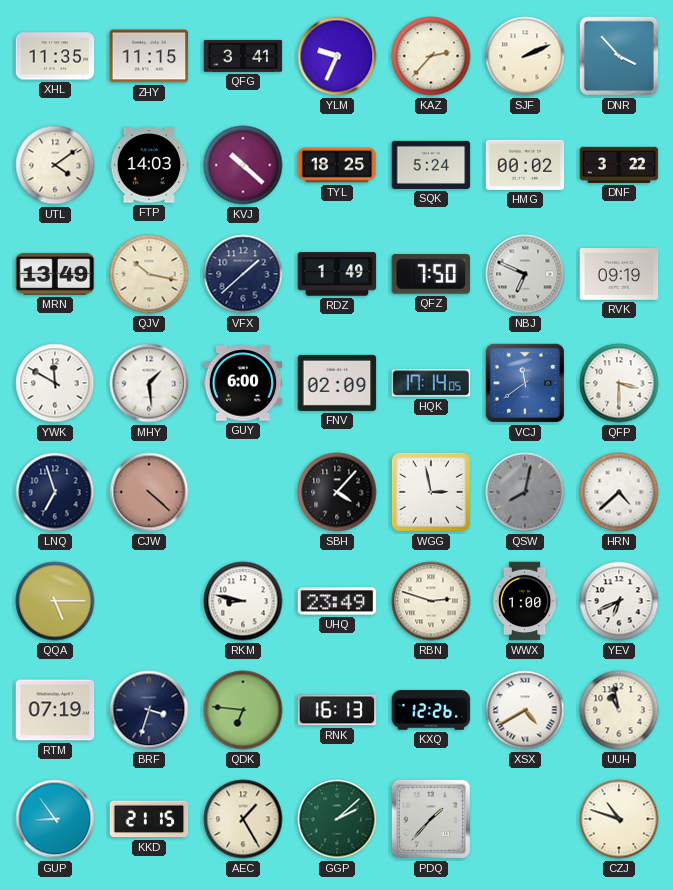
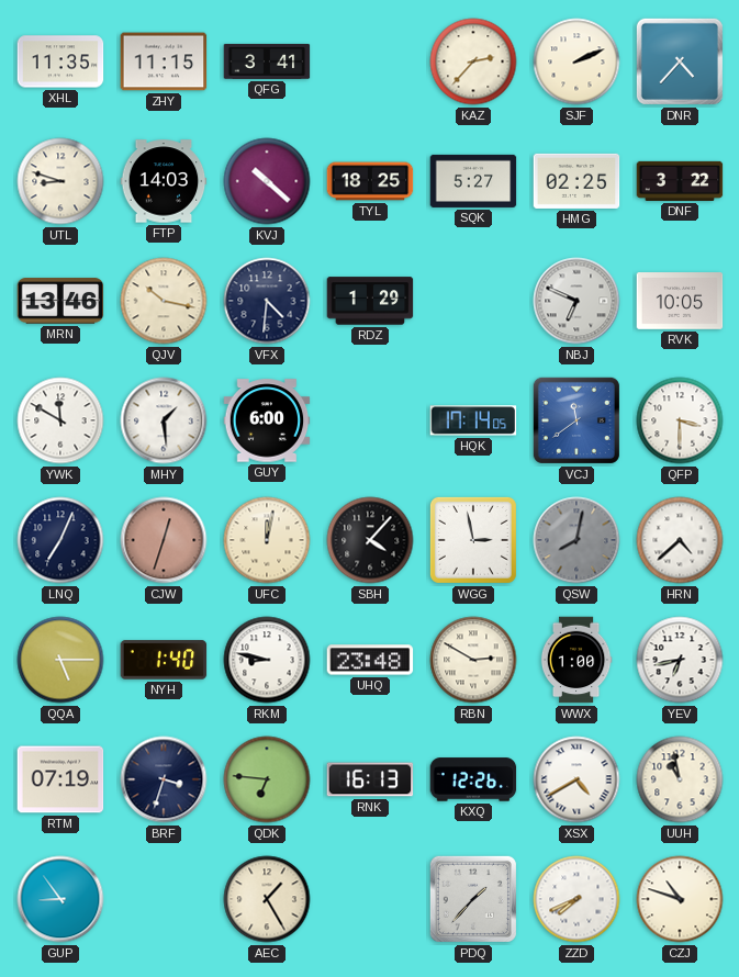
YLM: 9:34 -> none
DNR: 3:53 -> 4:37
UTL: 4:09 -> 8:48
SQK: 5:24 -> 5:27
HMG: 00:02 -> 02:25
MRN: 13:49 -> 13:46
VFX: 1:38 -> 4:31
RDZ: 1:49 -> 1:29
QFZ: 7:50 -> none
RVK: 09:19 -> 10:05
FNV: 02:09 -> none
LNQ: 6:57 -> 7:04
CJW: 4:22 -> 12:33
UFC: none -> 12:02
NYH: none -> 1:40
UHQ: 23:49 -> 23:48
RBN: 2:48 -> 2:50
YEV: 6:41 -> 6:43
KKD: 21:15 -> none
GGP: 2:08 -> none
ZZD: none -> 7:41
